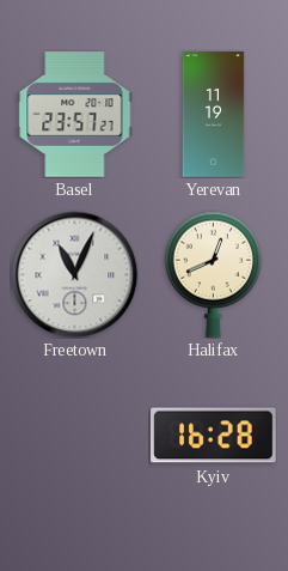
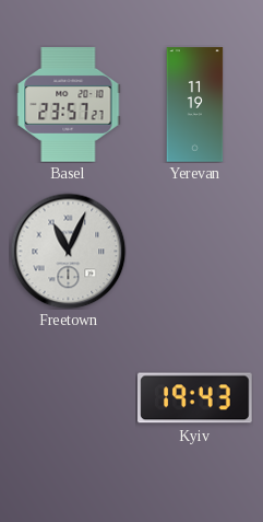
Halifax: 12:41 -> none
Kyiv: 16:28 -> 19:43
